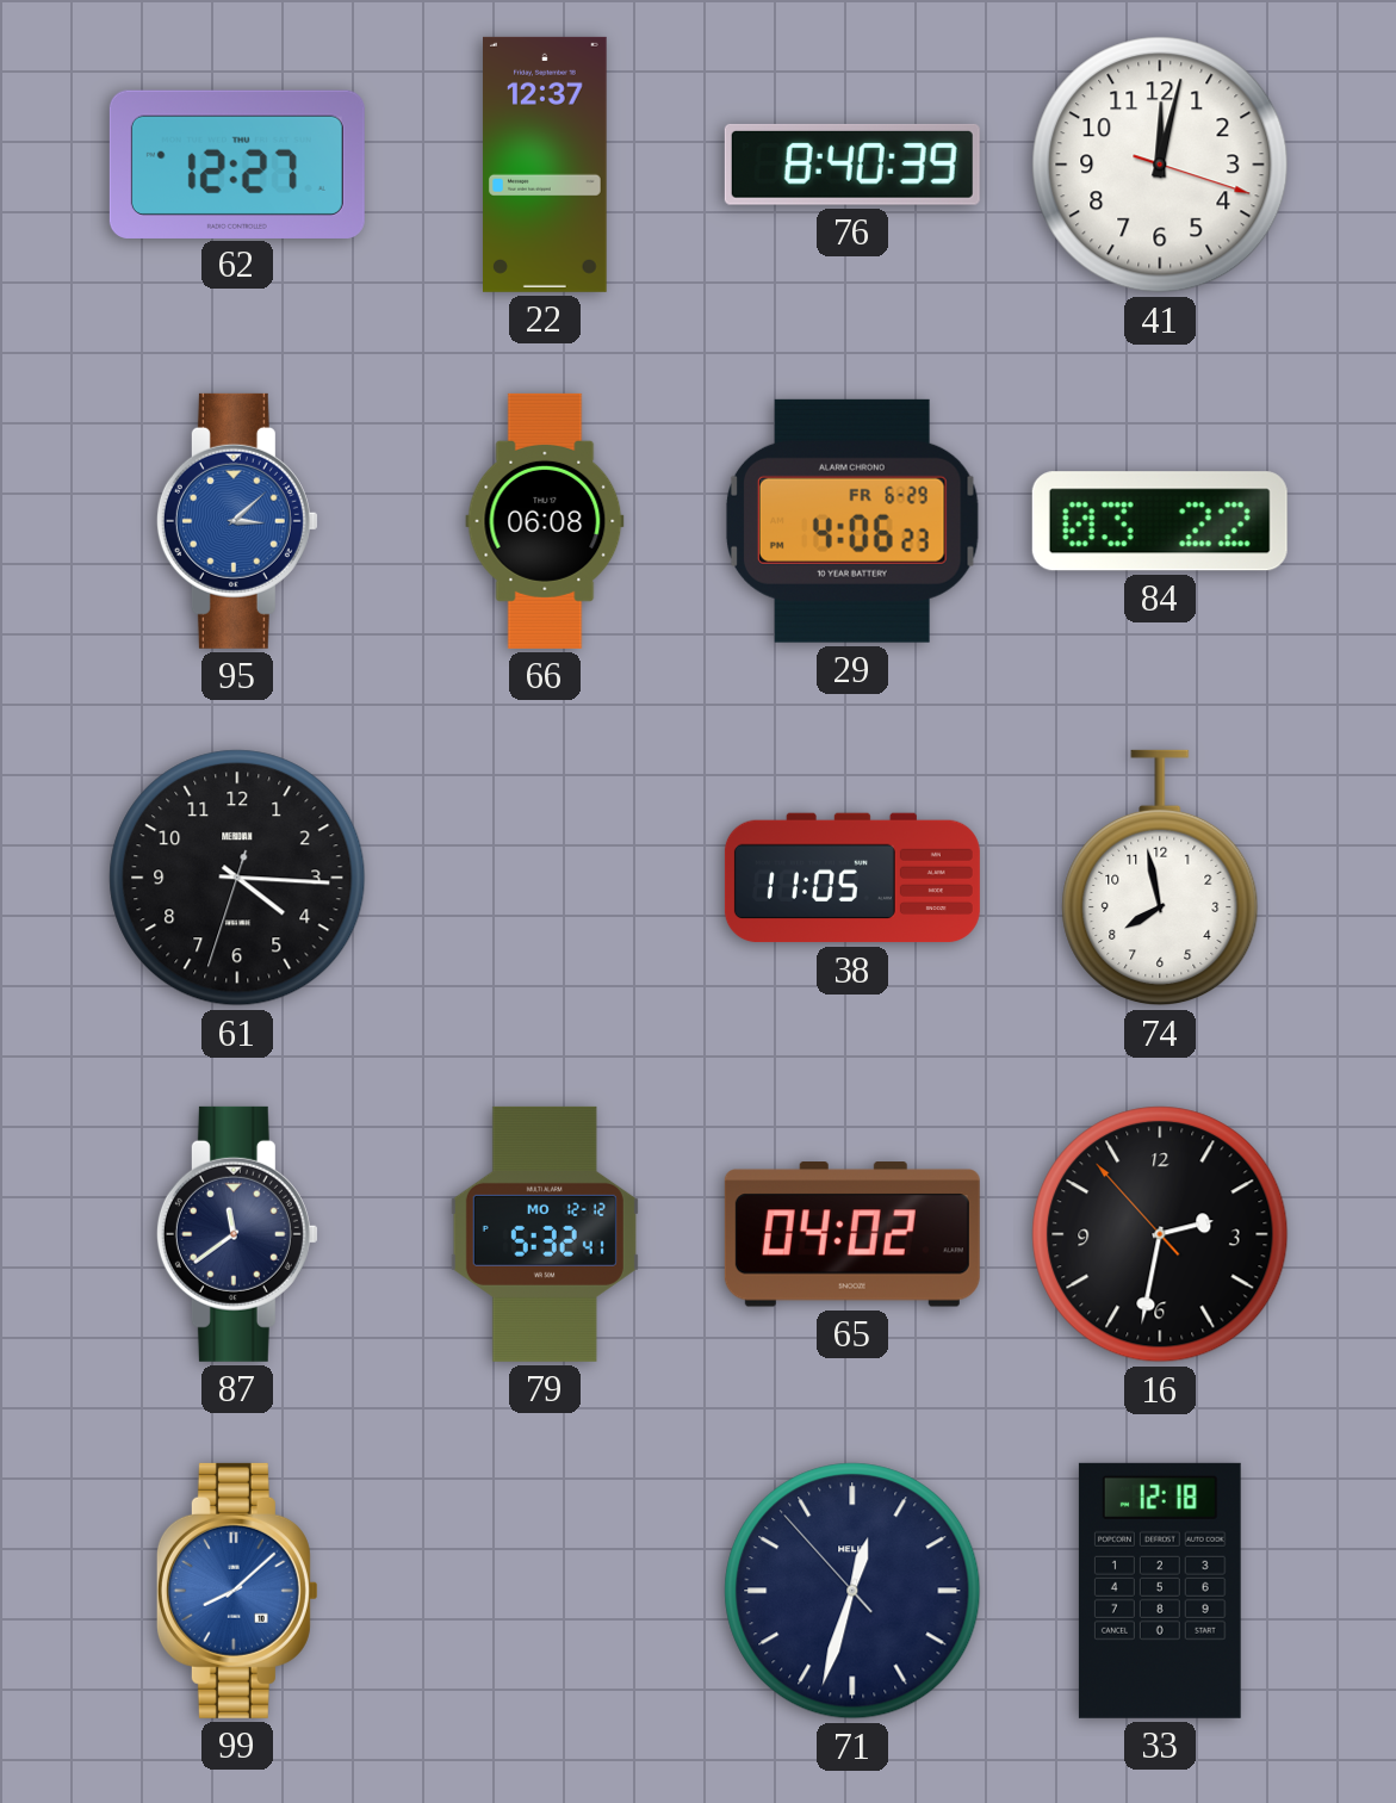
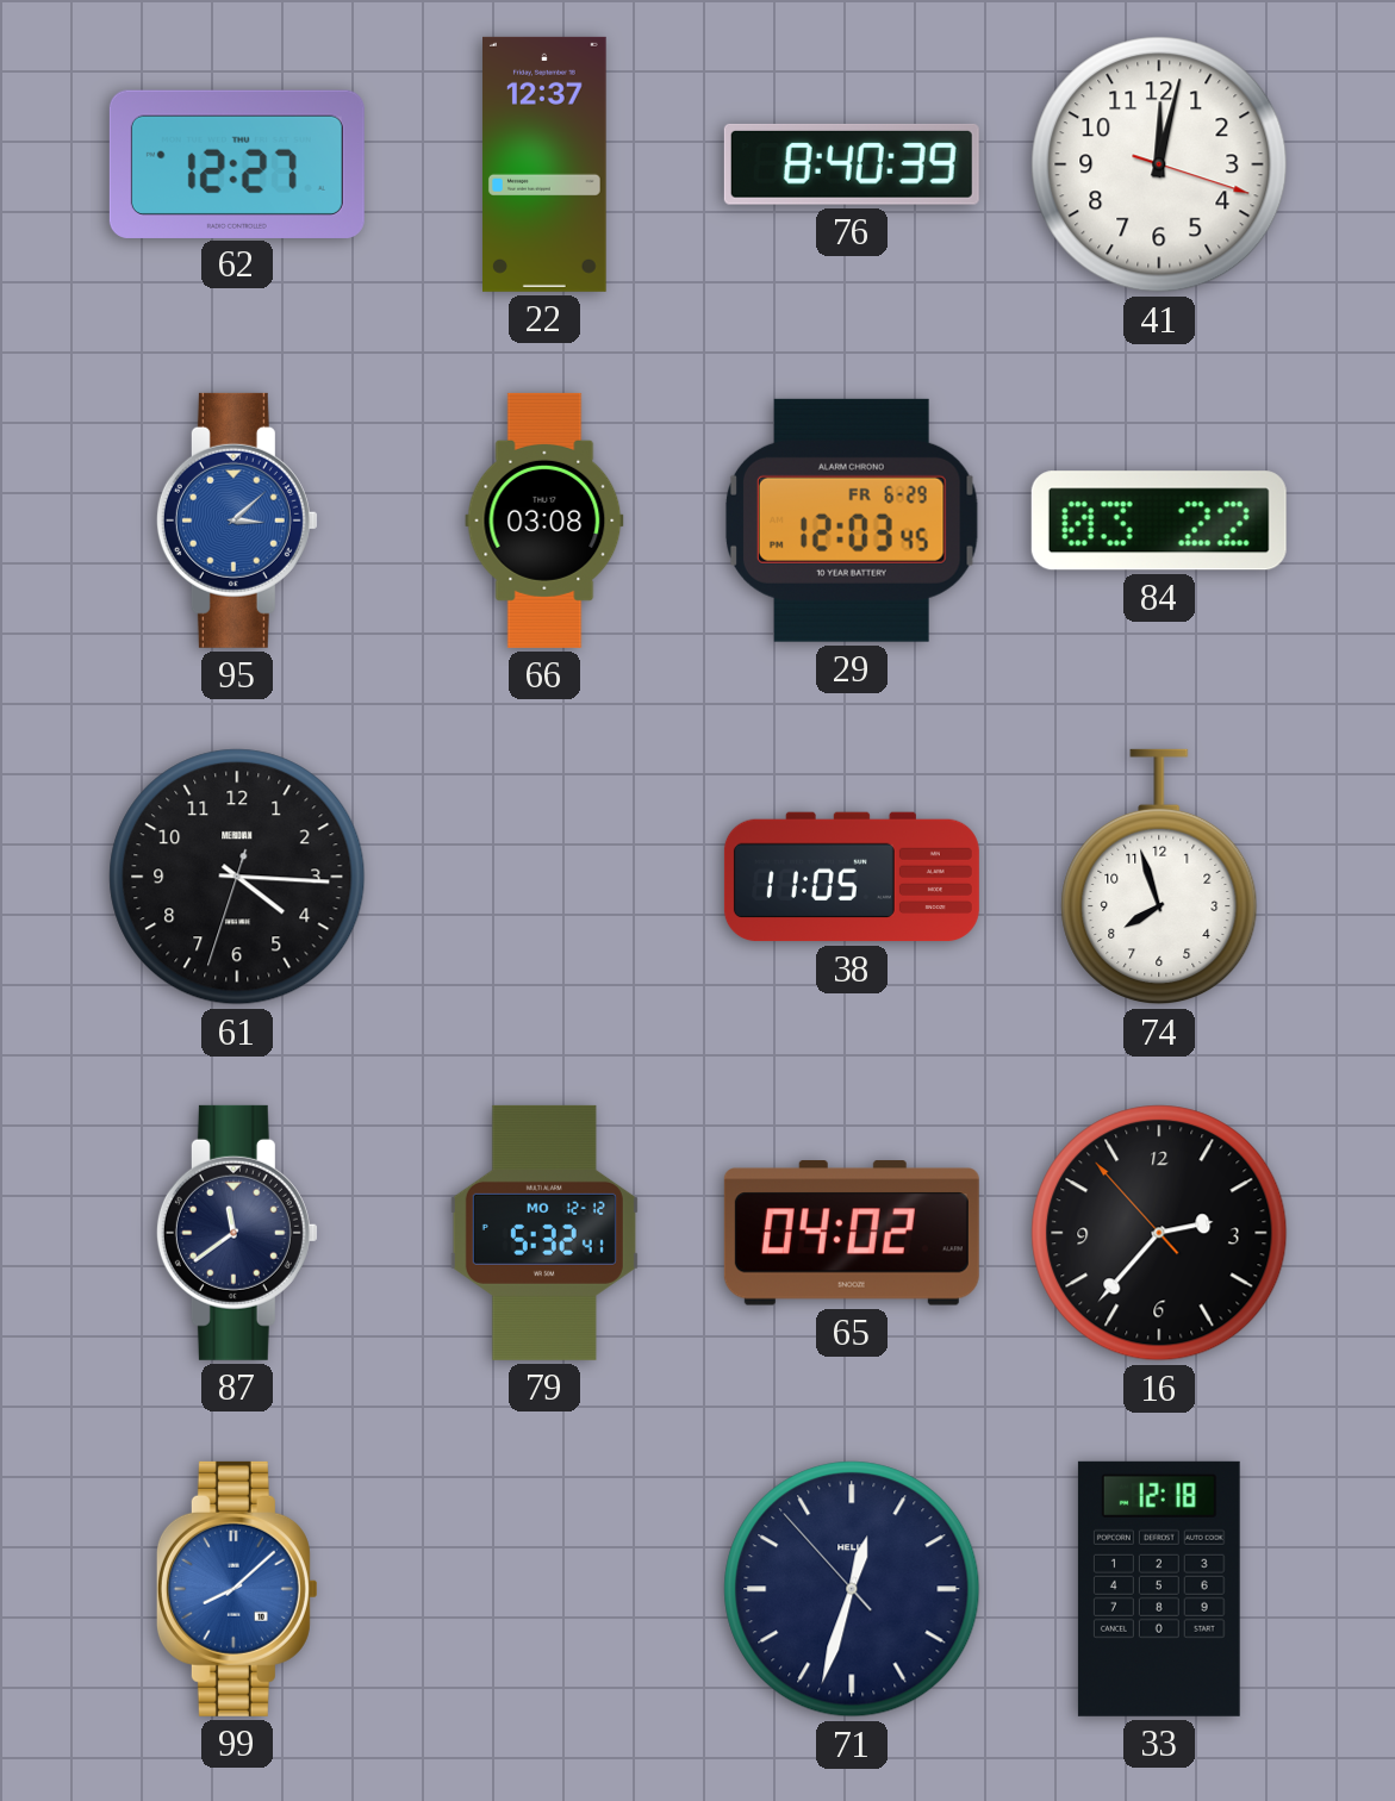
66: 06:08 -> 03:08
29: 4:06 -> 12:03
74: 7:58 -> 7:57
16: 2:31 -> 2:36
